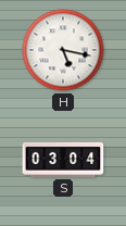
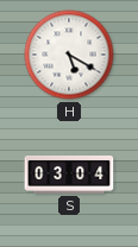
H: 5:17 -> 5:20
